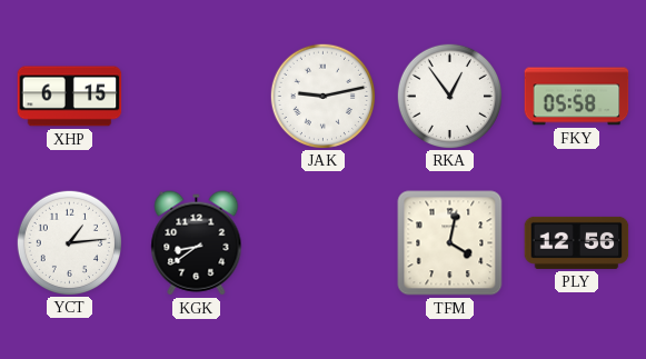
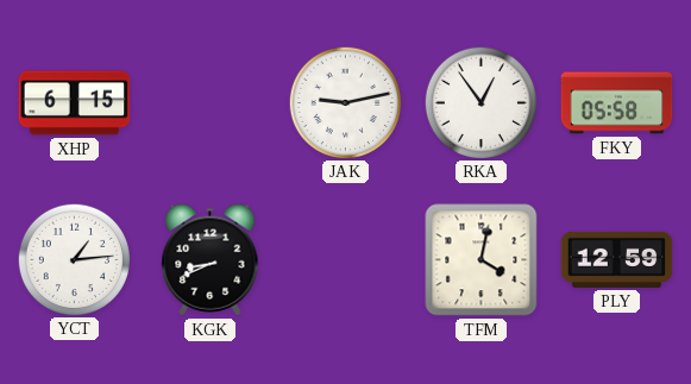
KGK: 8:39 -> 8:41
PLY: 12:56 -> 12:59
